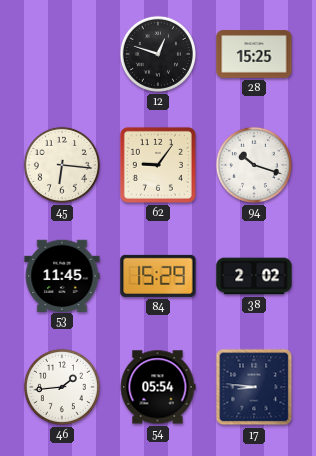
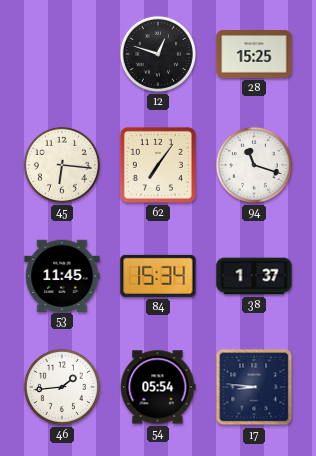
62: 9:06 -> 7:06
94: 10:18 -> 11:18
84: 15:29 -> 15:34
38: 2:02 -> 1:37
